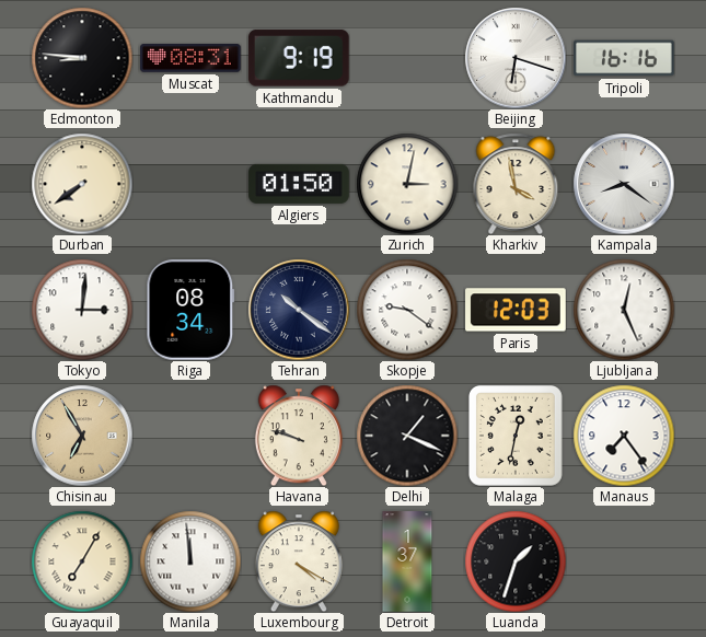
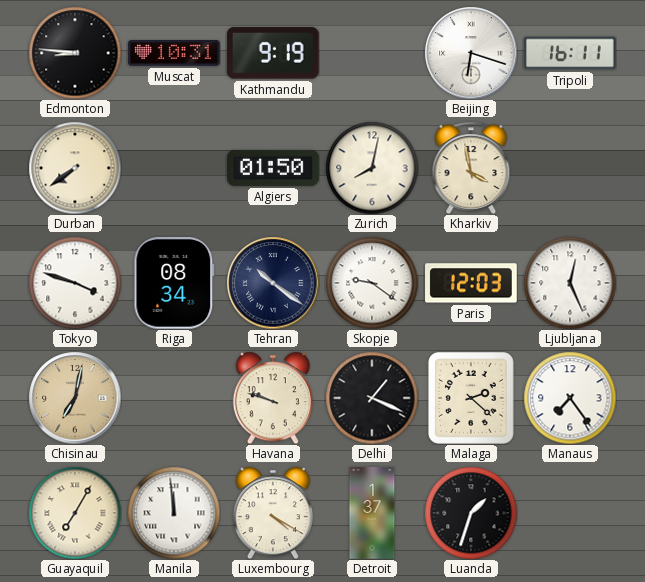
Muscat: 08:31 -> 10:31
Tripoli: 16:16 -> 16:11
Zurich: 3:02 -> 8:02
Kampala: 8:21 -> none
Tokyo: 3:01 -> 3:48
Chisinau: 6:55 -> 7:02
Malaga: 12:32 -> 2:22
